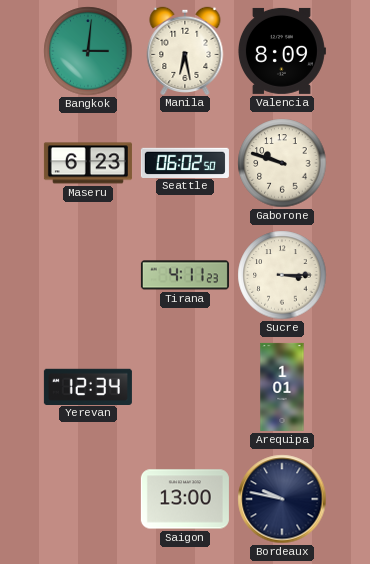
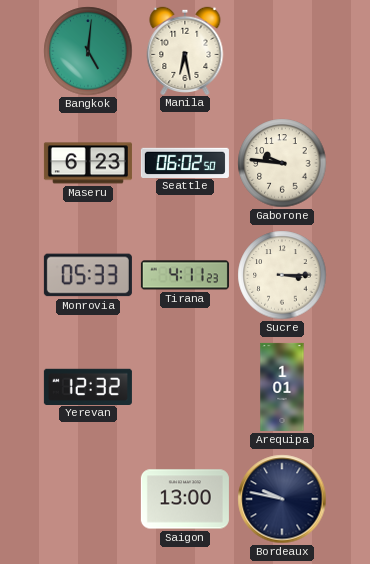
Bangkok: 3:01 -> 5:01
Valencia: 8:09 -> none
Gaborone: 9:48 -> 9:46
Monrovia: none -> 05:33
Yerevan: 12:34 -> 12:32
